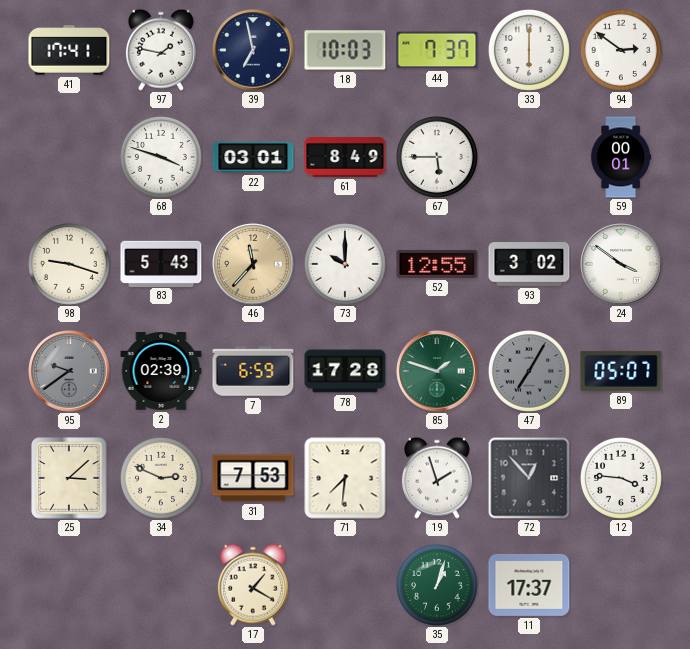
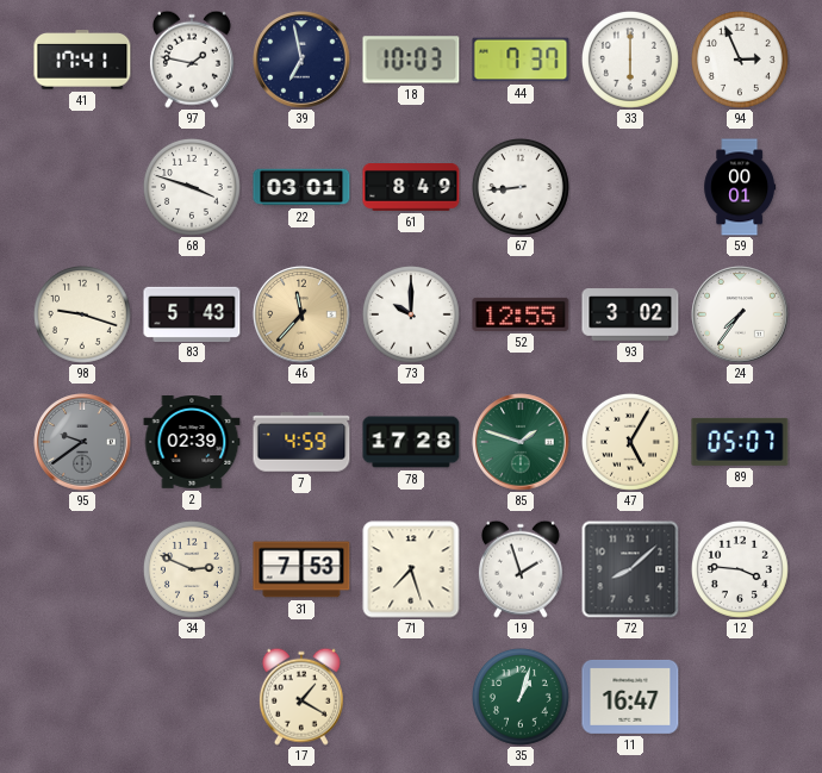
94: 2:51 -> 2:56
67: 5:45 -> 8:44
24: 3:51 -> 7:36
7: 6:59 -> 4:59
47: 7:05 -> 5:05
47 dial: grey -> cream
25: 3:08 -> none
71: 7:31 -> 7:27
72: 12:53 -> 8:08
11: 17:37 -> 16:47
